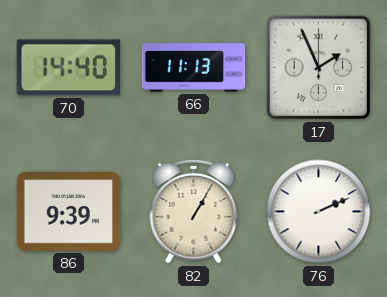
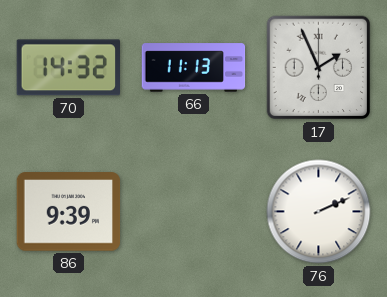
70: 14:40 -> 14:32
82: 1:05 -> none
